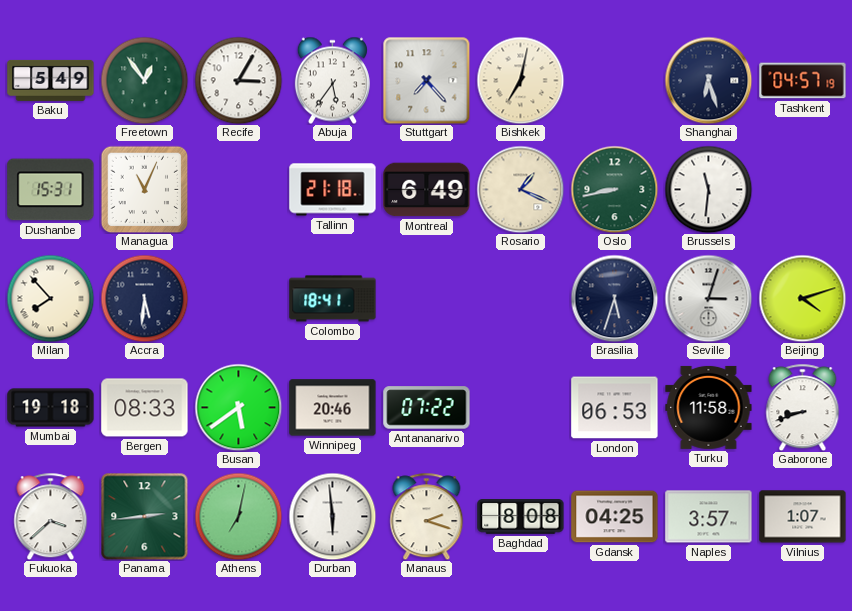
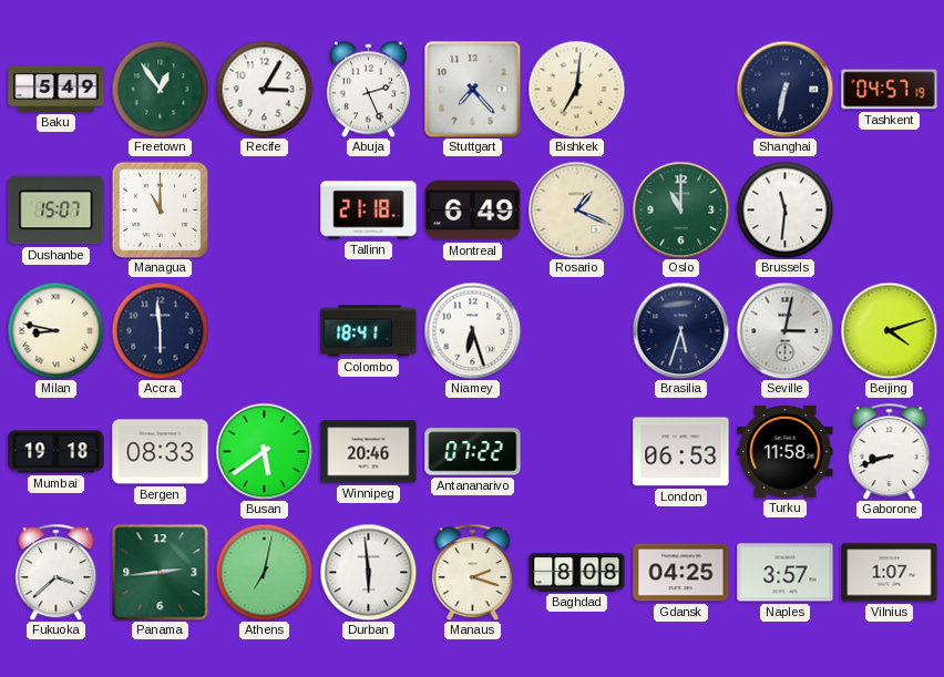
Abuja: 5:36 -> 2:26
Bishkek: 7:02 -> 7:01
Shanghai: 6:27 -> 6:32
Dushanbe: 15:31 -> 15:07
Managua: 11:04 -> 11:00
Oslo: 8:43 -> 11:00
Milan: 7:53 -> 8:47
Accra: 5:31 -> 5:59
Niamey: none -> 6:27
Seville: 3:03 -> 3:02
